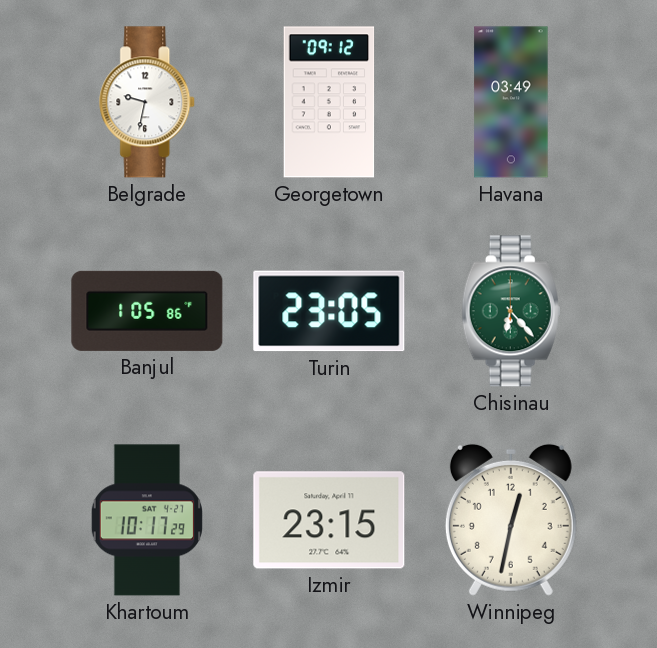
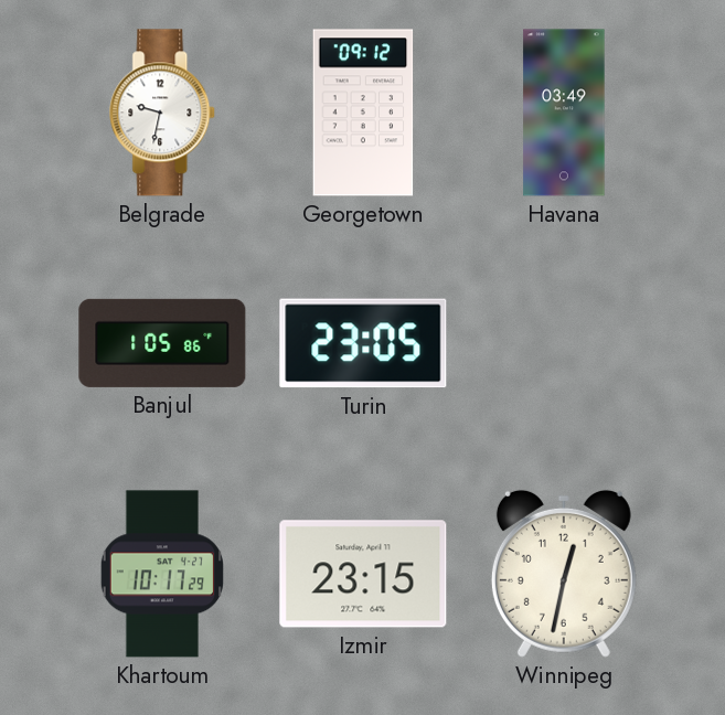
Chisinau: 6:23 -> none
